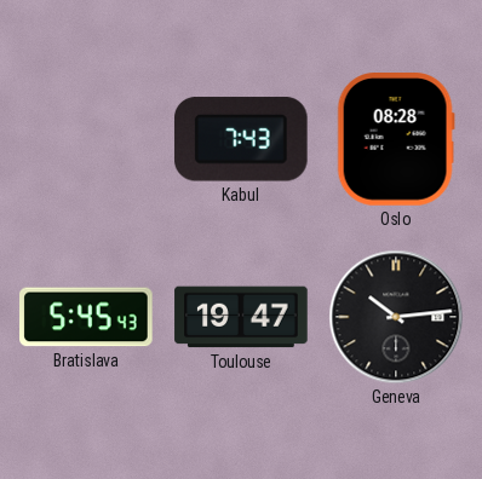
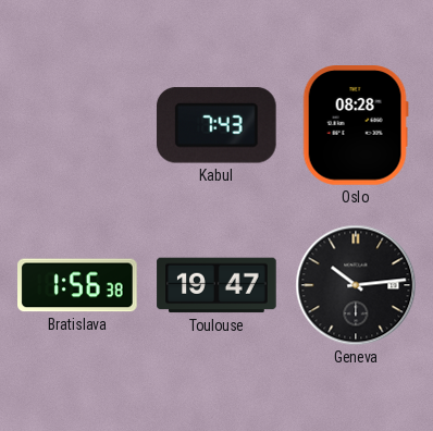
Bratislava: 5:45 -> 1:56
